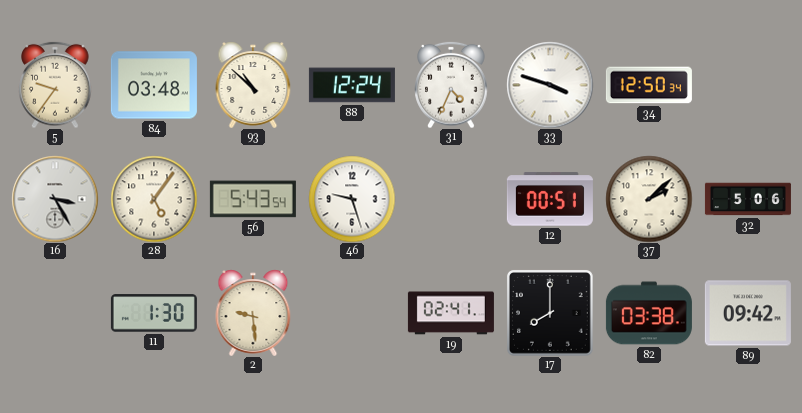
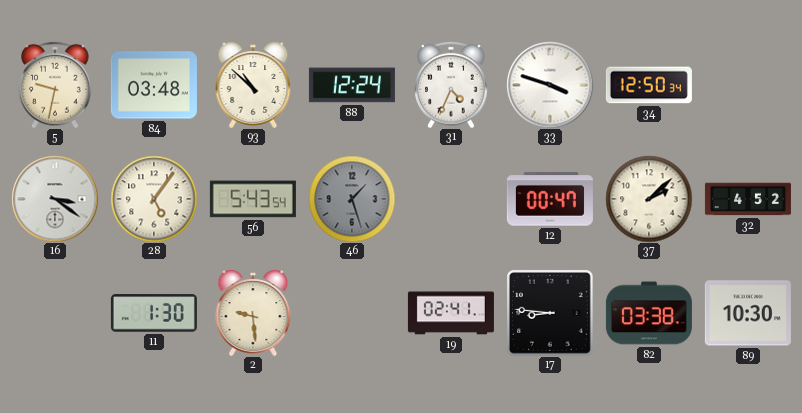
5: 9:36 -> 9:32
16: 3:25 -> 3:21
46: 9:27 -> 1:27
46 dial: white -> grey
12: 00:51 -> 00:47
32: 5:06 -> 4:52
17: 8:00 -> 8:46
89: 09:42 -> 10:30
